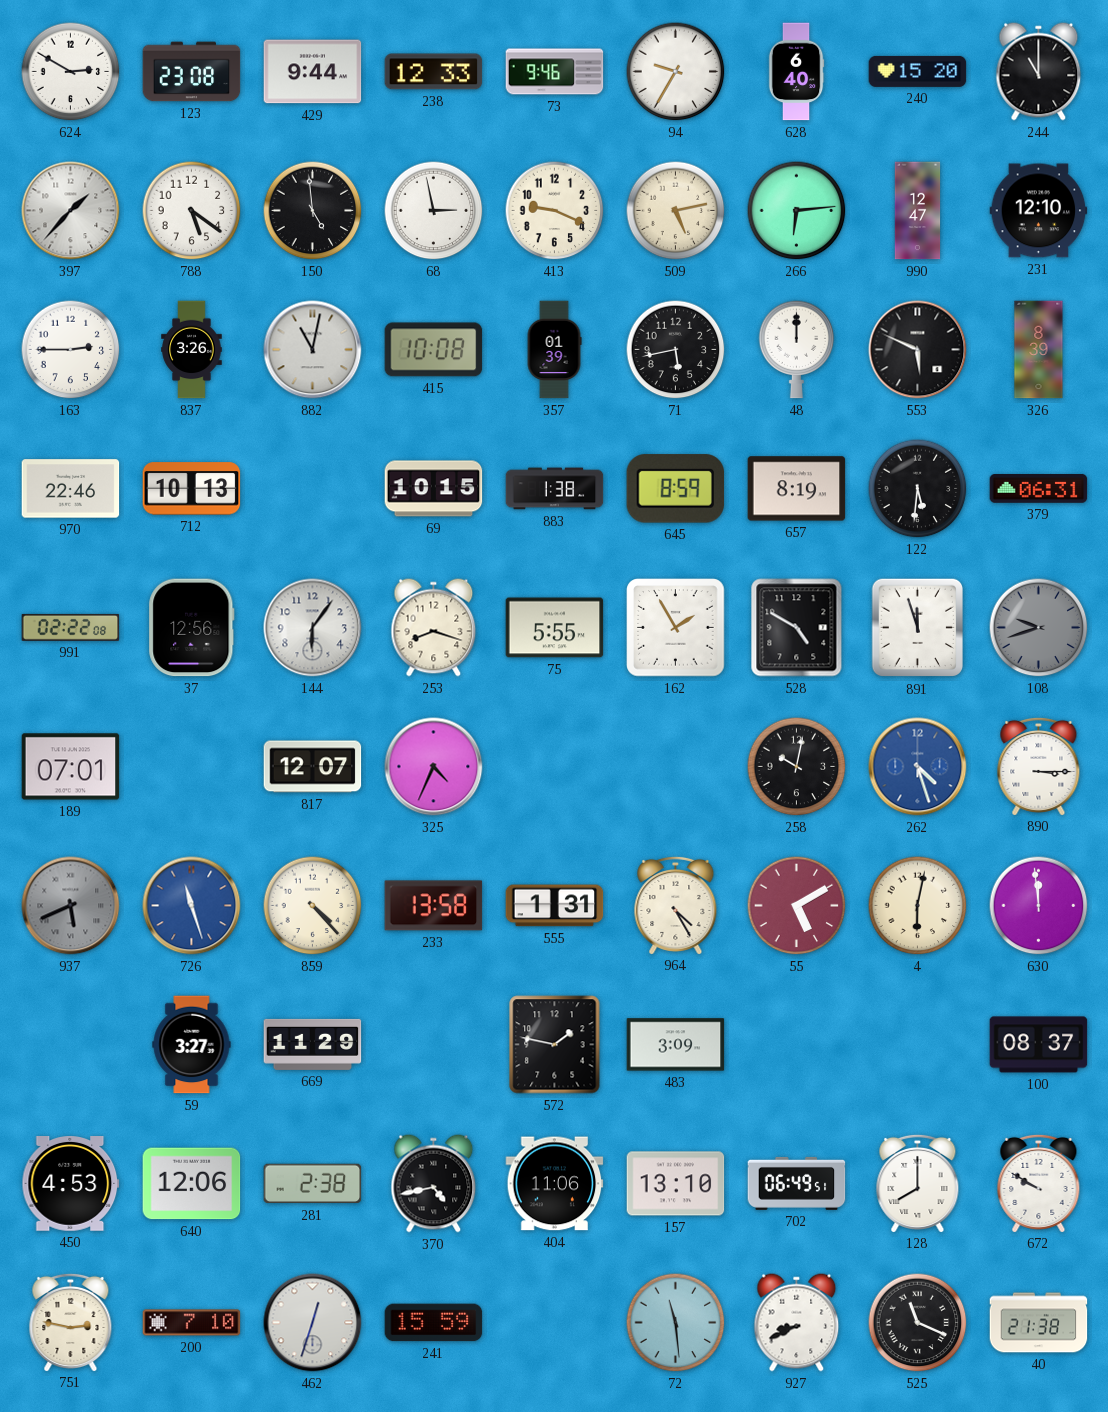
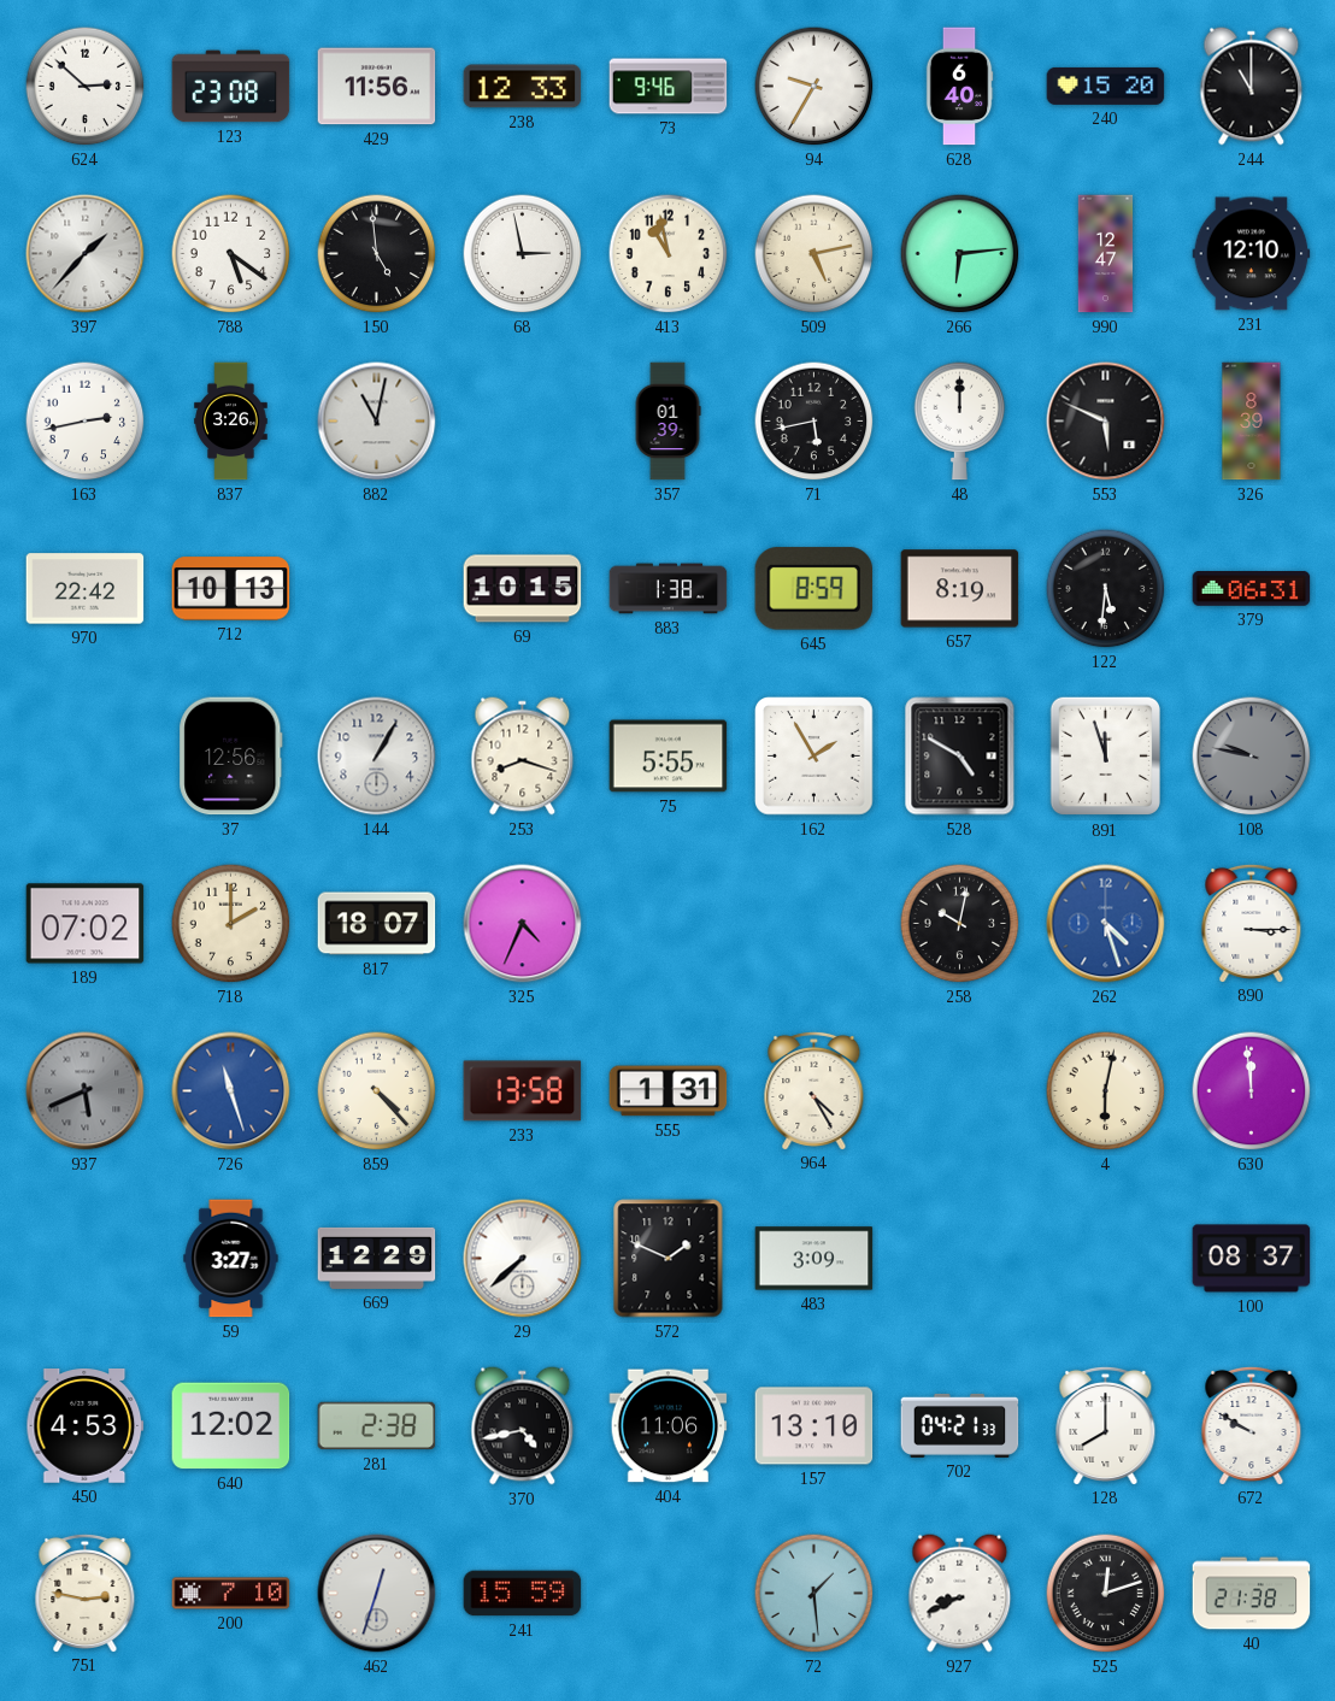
624: 2:50 -> 2:52
429: 9:44 -> 11:56
413: 9:19 -> 10:58
163: 2:45 -> 2:43
415: 10:08 -> none
970: 22:46 -> 22:42
991: 02:22 -> none
144: 6:06 -> 1:05
108: 9:42 -> 9:47
189: 07:01 -> 07:02
718: none -> 2:00
817: 12:07 -> 18:07
55: 5:10 -> none
669: 11:29 -> 12:29
29: none -> 7:38
572: 1:47 -> 1:49
640: 12:06 -> 12:02
702: 06:49 -> 04:21
72: 11:29 -> 1:29
525: 11:19 -> 12:12
